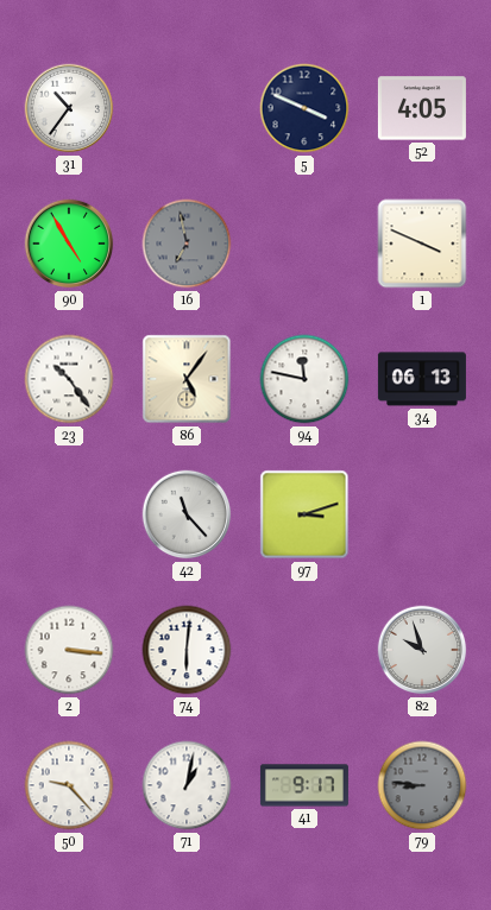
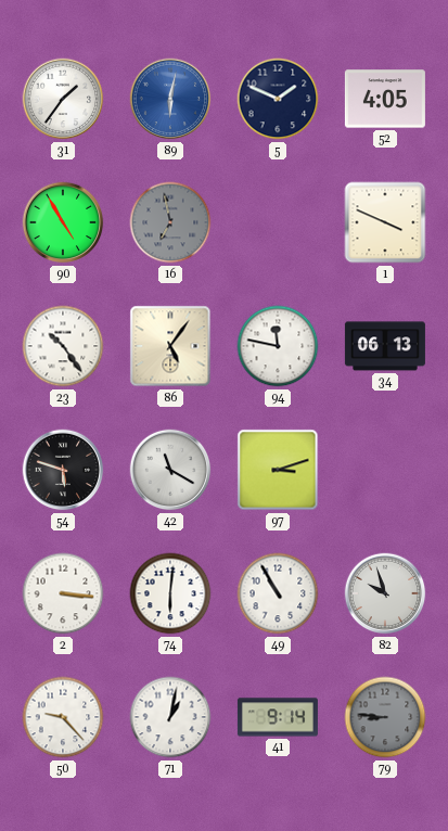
31: 10:36 -> 1:36
89: none -> 6:02
5: 3:49 -> 1:49
54: none -> 5:48
42: 11:23 -> 11:20
49: none -> 10:55
41: 9:17 -> 9:14
